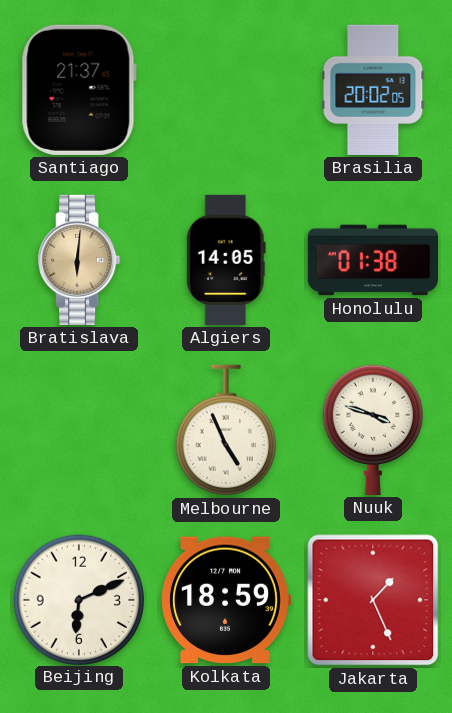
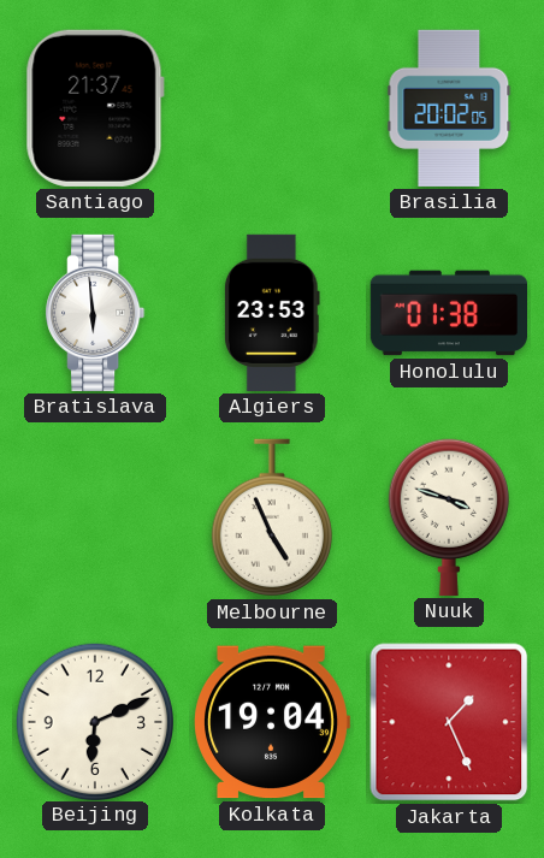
Bratislava: 6:01 -> 5:59
Bratislava dial: champagne -> white
Algiers: 14:05 -> 23:53
Kolkata: 18:59 -> 19:04
